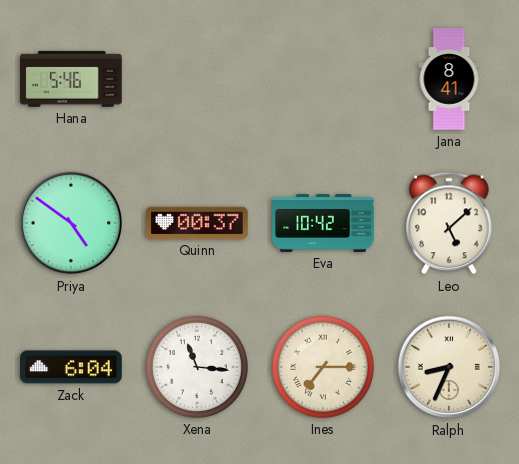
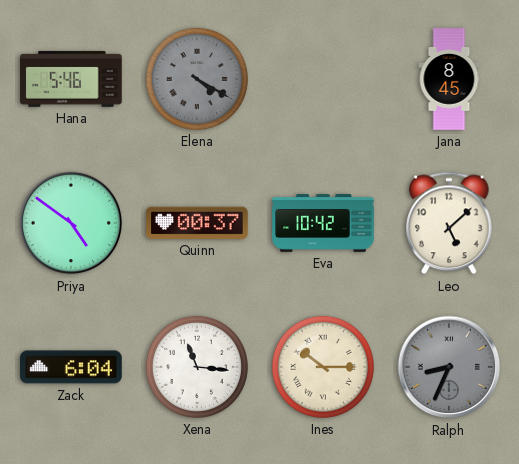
Elena: none -> 4:20
Jana: 8:41 -> 8:45
Ines: 7:15 -> 10:15
Ralph dial: cream -> grey
